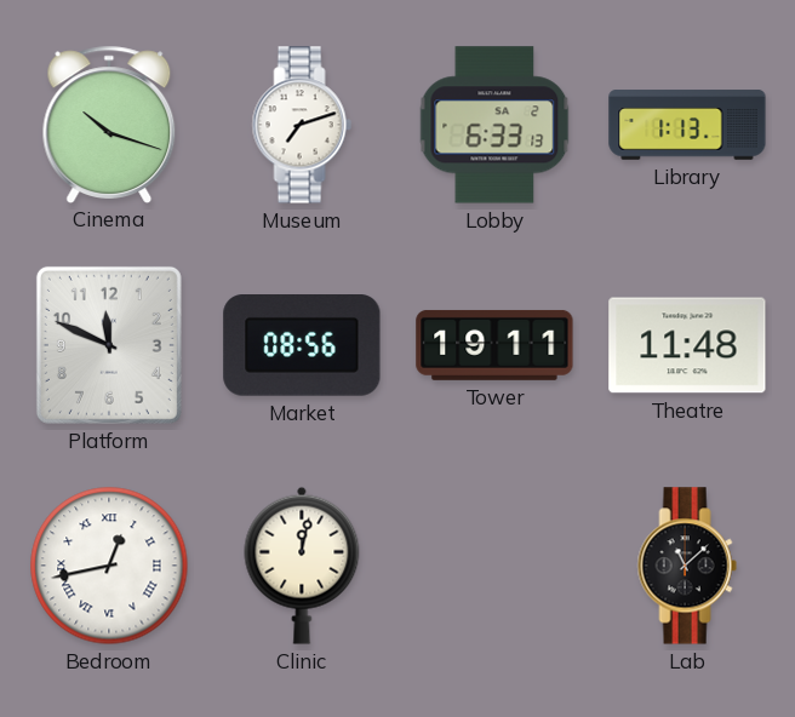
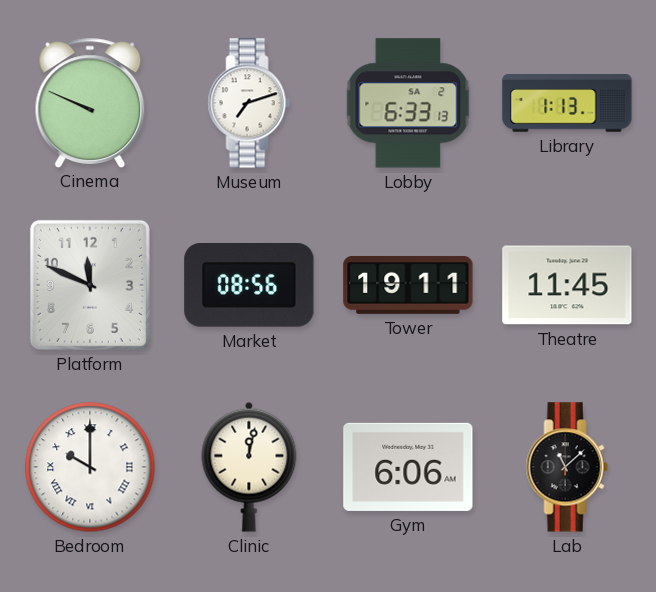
Cinema: 10:18 -> 9:49
Theatre: 11:48 -> 11:45
Bedroom: 12:43 -> 10:00
Gym: none -> 6:06
